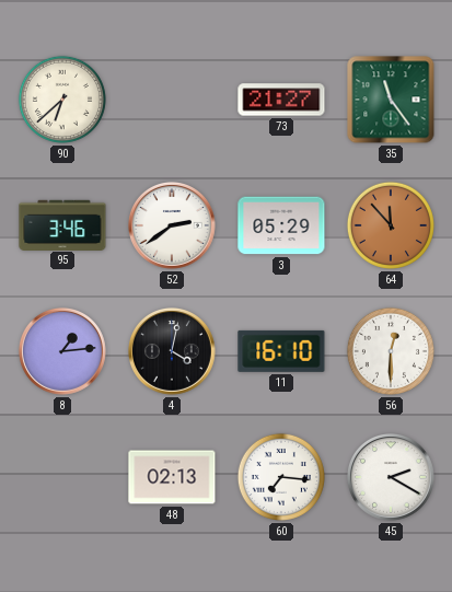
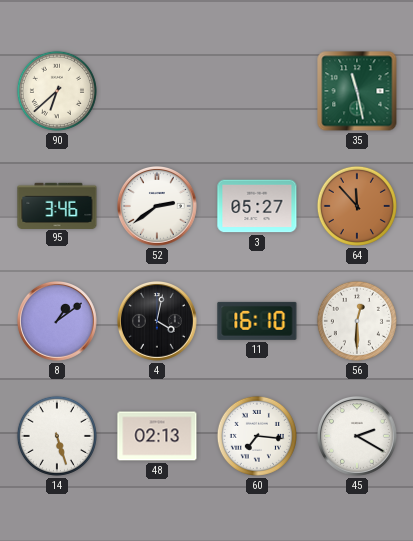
73: 21:27 -> none
35: 11:24 -> 11:28
3: 05:29 -> 05:27
8: 1:14 -> 1:09
14: none -> 5:27
